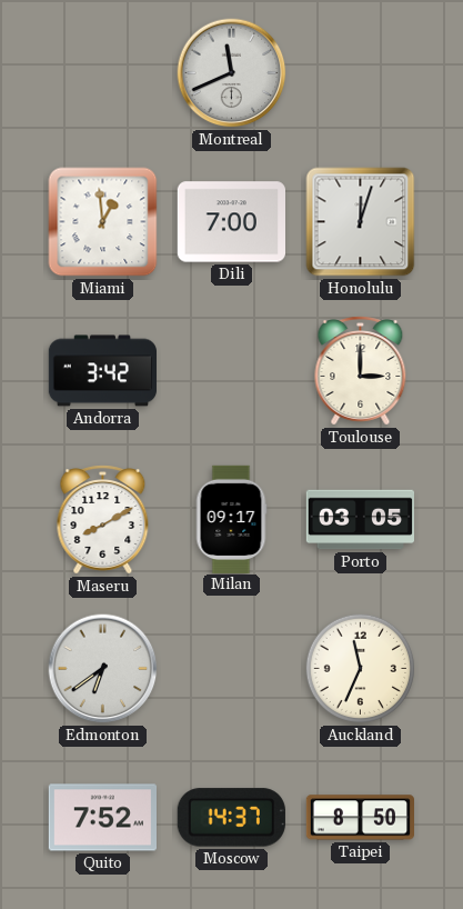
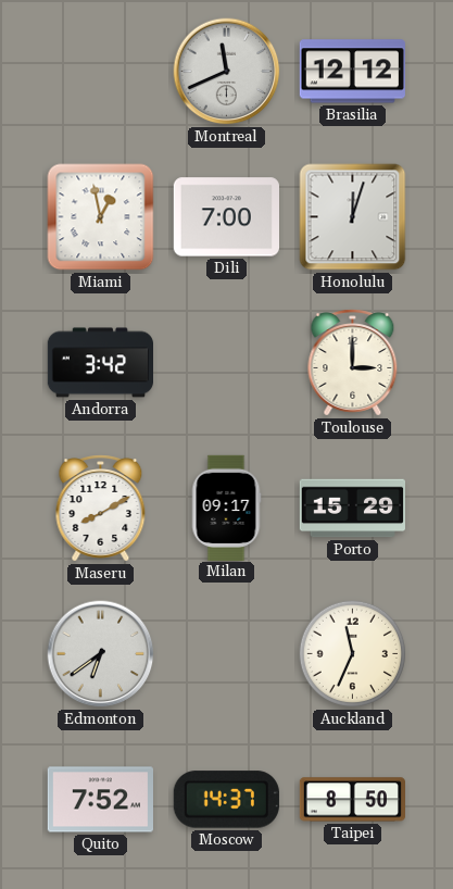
Brasilia: none -> 12:12
Miami: 12:59 -> 12:58
Porto: 03:05 -> 15:29
